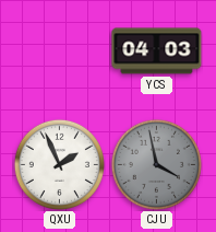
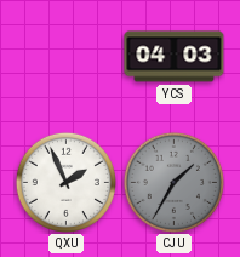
CJU: 3:58 -> 1:35
